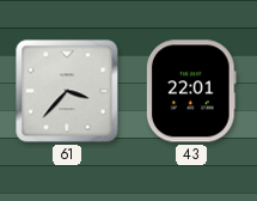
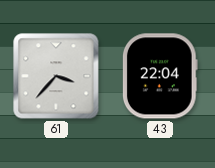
43: 22:01 -> 22:04
